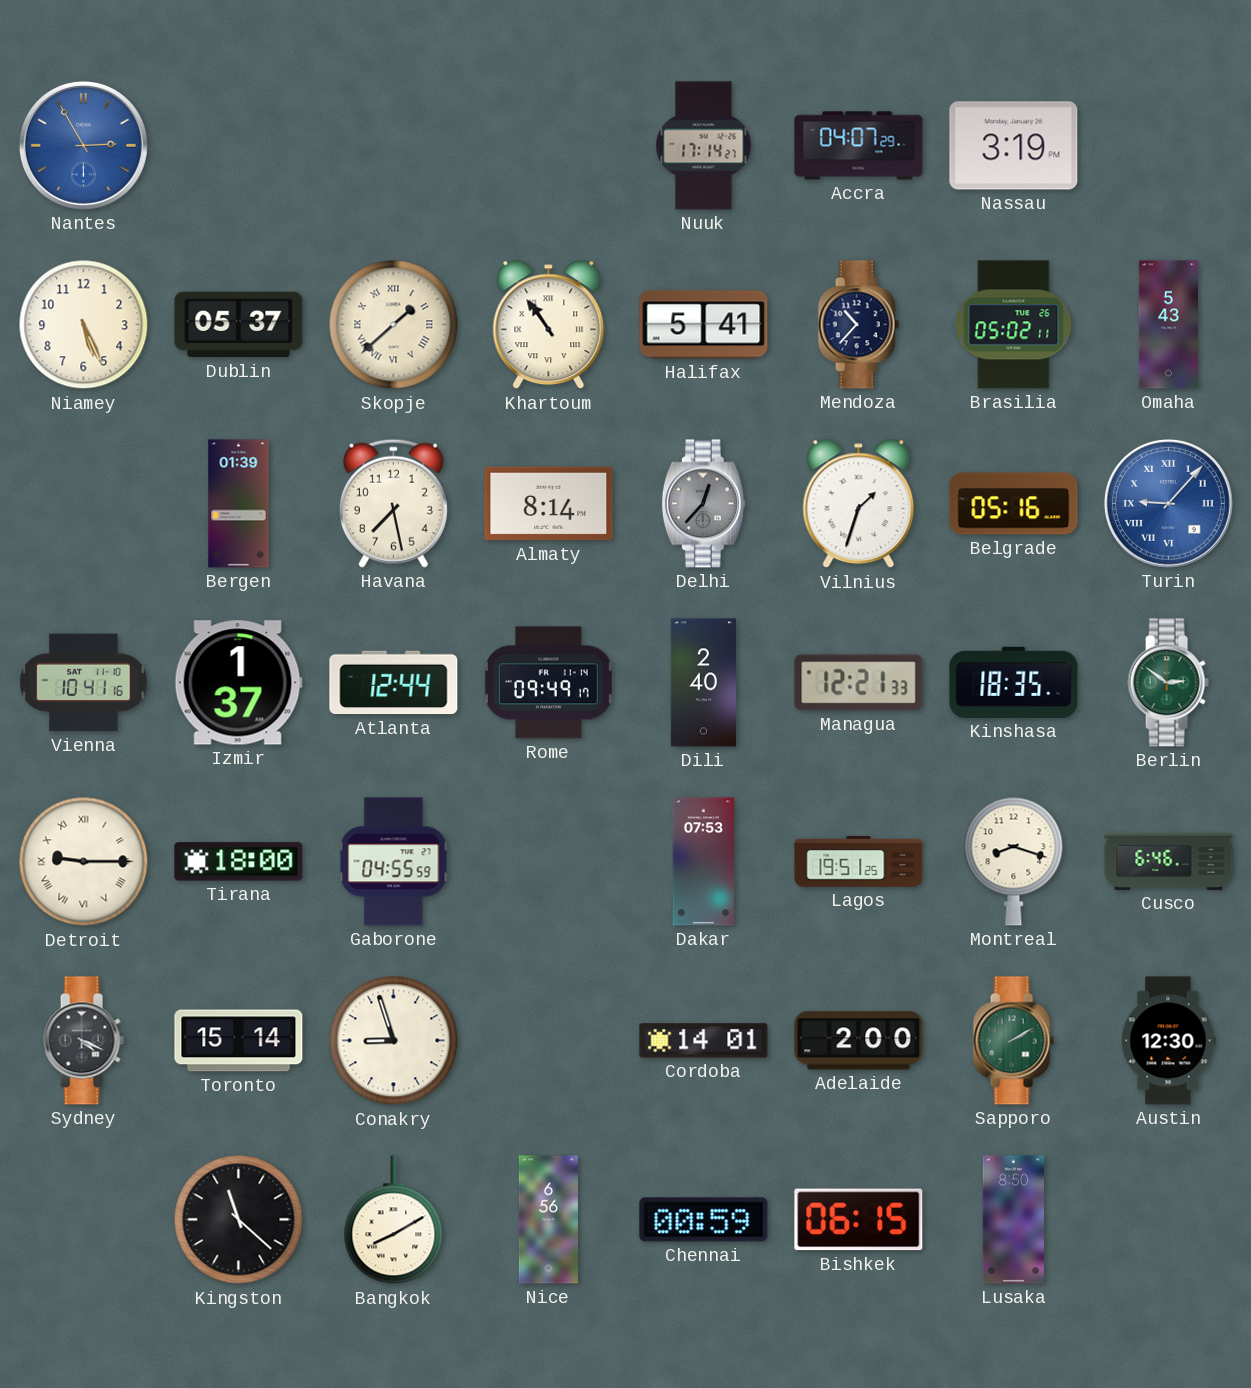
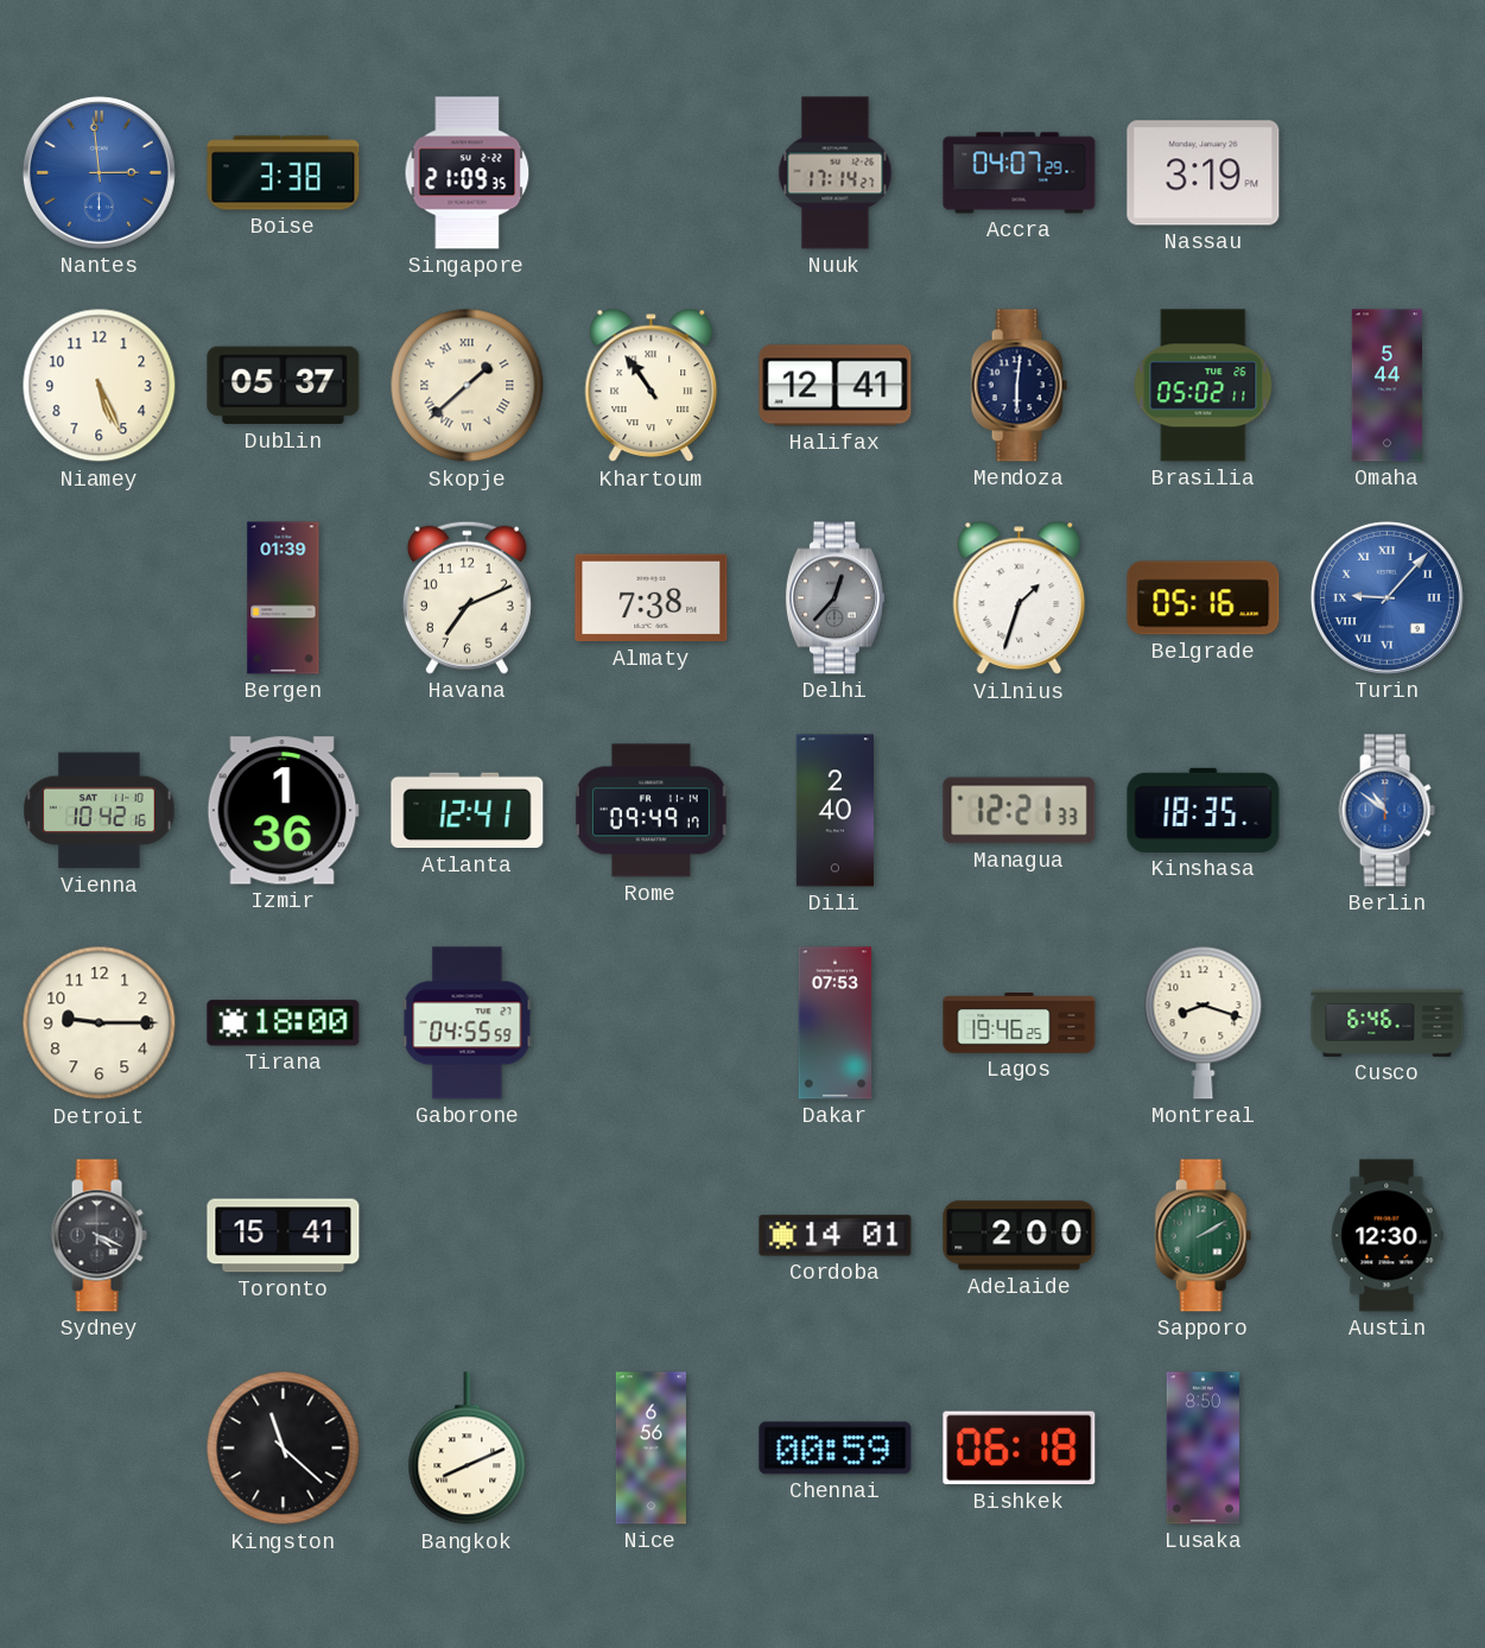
Nantes: 2:55 -> 2:59
Boise: none -> 3:38
Singapore: none -> 21:09
Halifax: 5:41 -> 12:41
Mendoza: 10:37 -> 6:01
Omaha: 5:43 -> 5:44
Havana: 7:28 -> 7:11
Almaty: 8:14 -> 7:38
Vienna: 10:41 -> 10:42
Izmir: 1:37 -> 1:36
Atlanta: 12:44 -> 12:41
Berlin: 2:51 -> 10:51
Berlin dial: green -> blue
Detroit numerals: Roman -> Arabic
Lagos: 19:51 -> 19:46
Toronto: 15:14 -> 15:41
Conakry: 8:57 -> none
Bangkok: 8:10 -> 8:11
Bishkek: 06:15 -> 06:18
